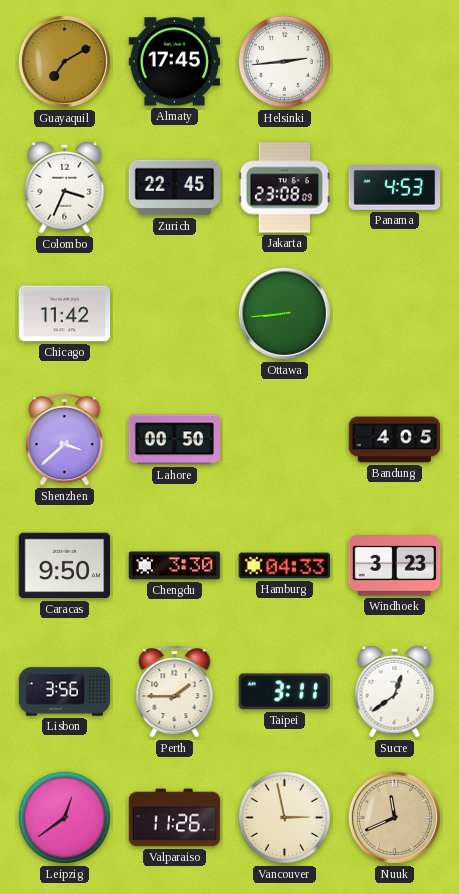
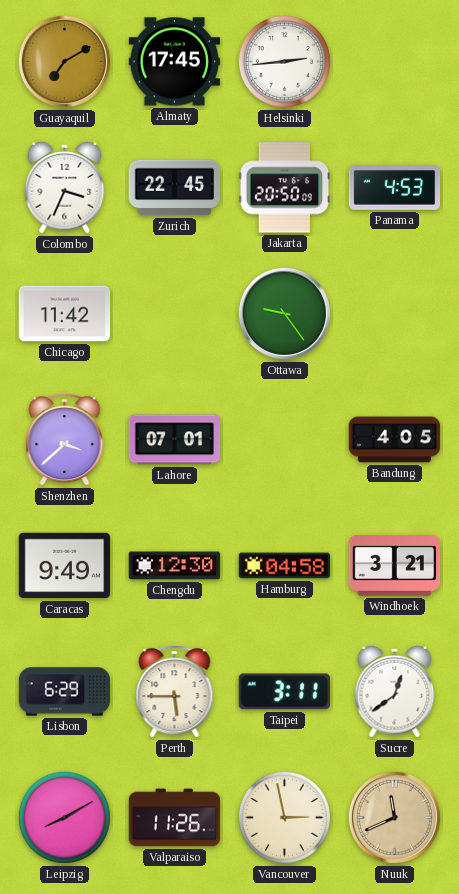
Jakarta: 23:08 -> 20:50
Ottawa: 8:44 -> 9:24
Lahore: 00:50 -> 07:01
Caracas: 9:50 -> 9:49
Chengdu: 3:30 -> 12:30
Hamburg: 04:33 -> 04:58
Windhoek: 3:23 -> 3:21
Lisbon: 3:56 -> 6:29
Perth: 1:45 -> 5:45
Leipzig: 12:39 -> 8:10
